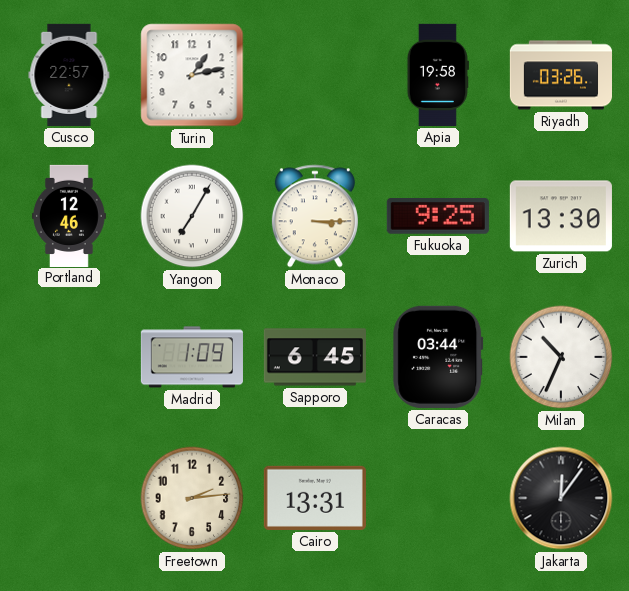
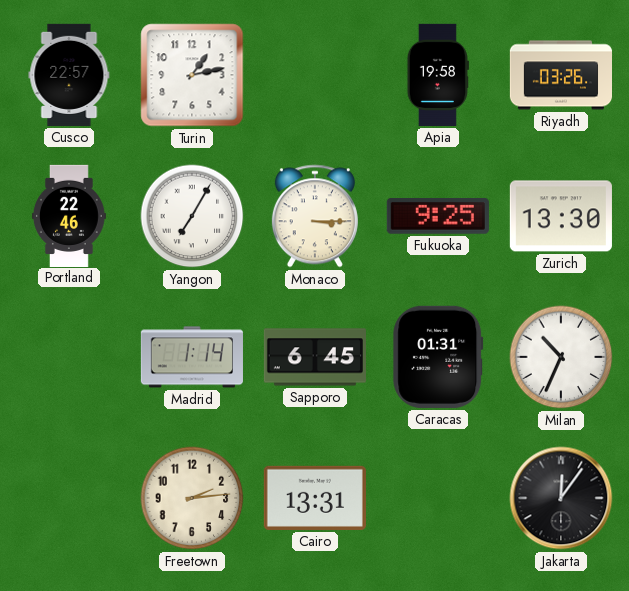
Portland: 12:46 -> 22:46
Madrid: 1:09 -> 1:14
Caracas: 03:44 -> 01:31
